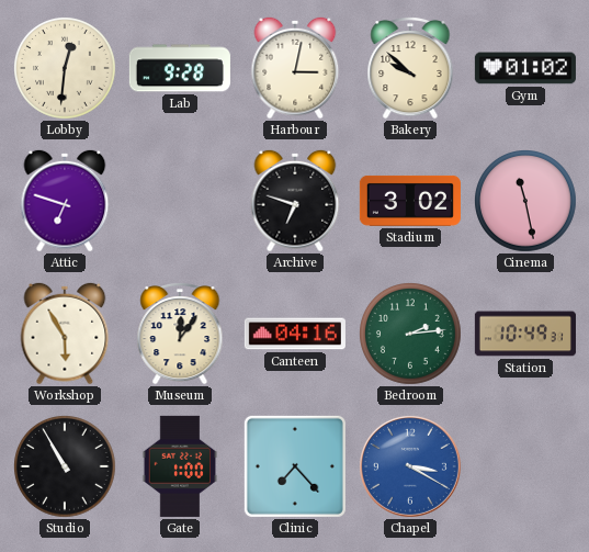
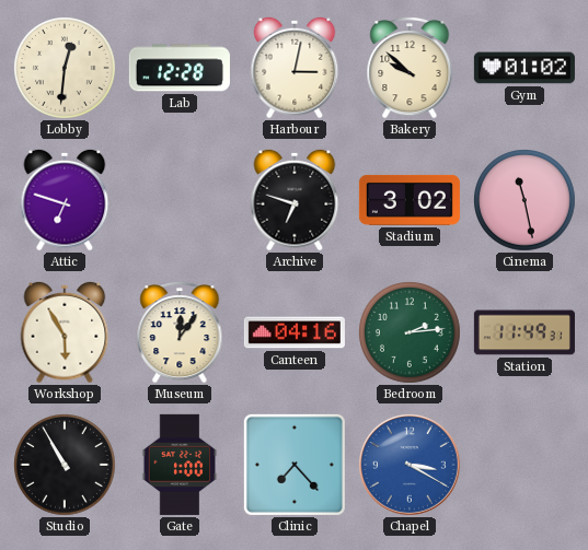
Lab: 9:28 -> 12:28
Station: 10:49 -> 11:49
